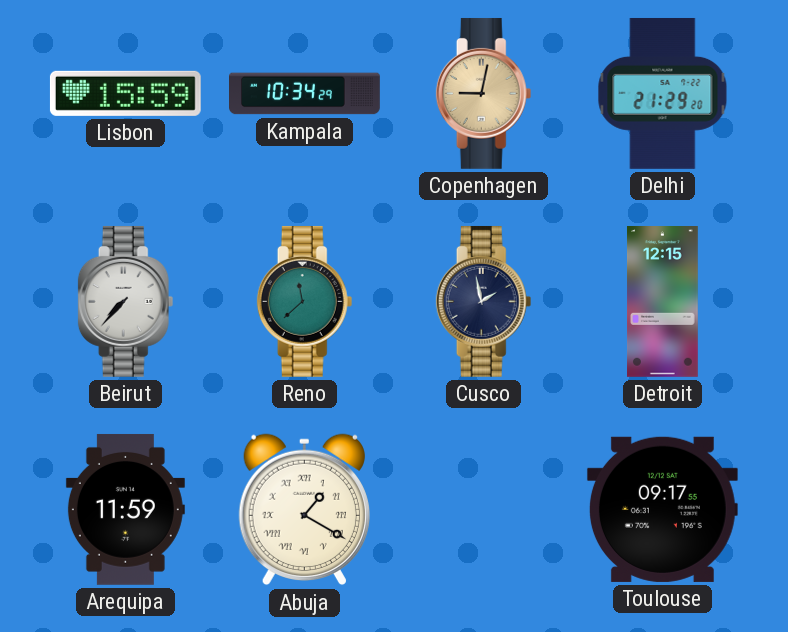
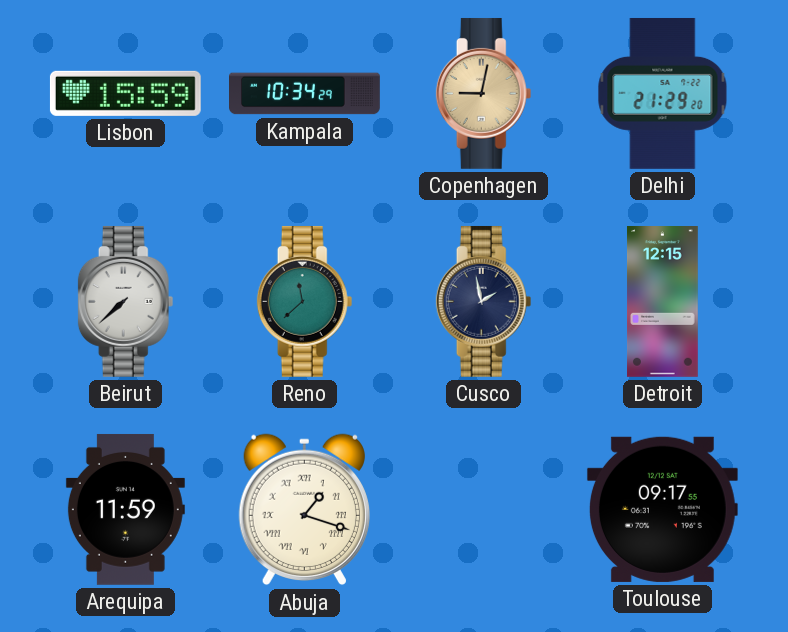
Beirut: 7:37 -> 7:38
Abuja: 1:20 -> 1:18
